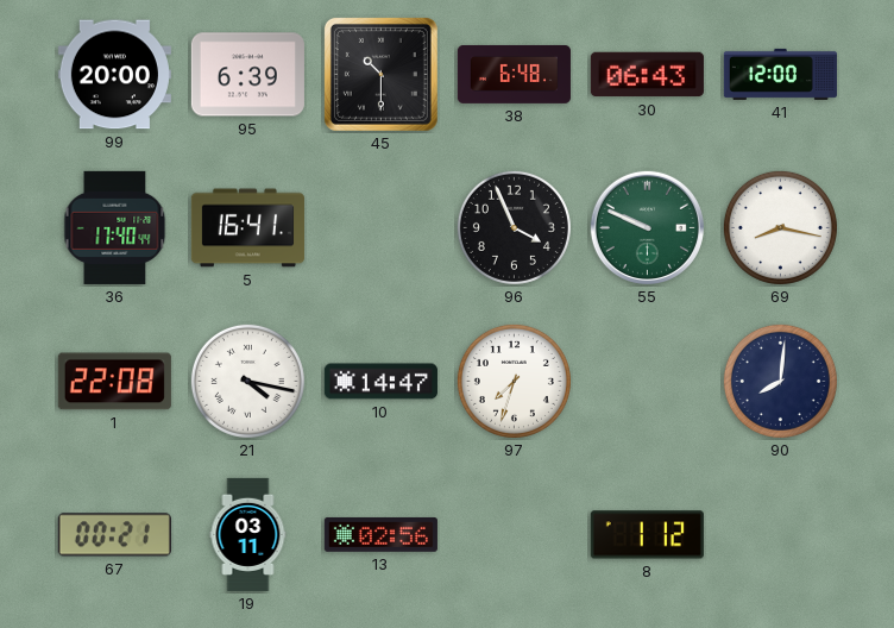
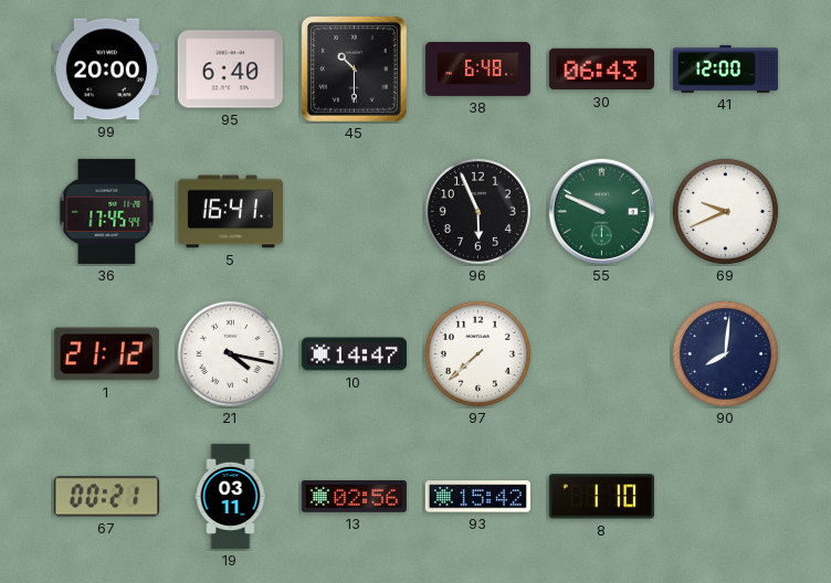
95: 6:39 -> 6:40
36: 17:40 -> 17:45
96: 3:56 -> 5:56
69: 8:17 -> 9:41
1: 22:08 -> 21:12
97: 7:33 -> 7:38
93: none -> 15:42
8: 1:12 -> 1:10
